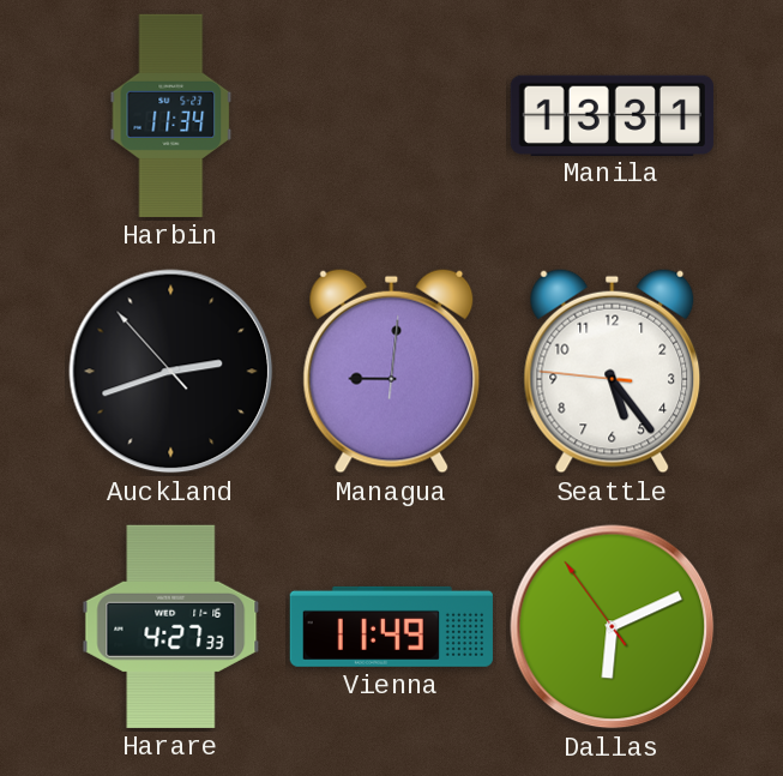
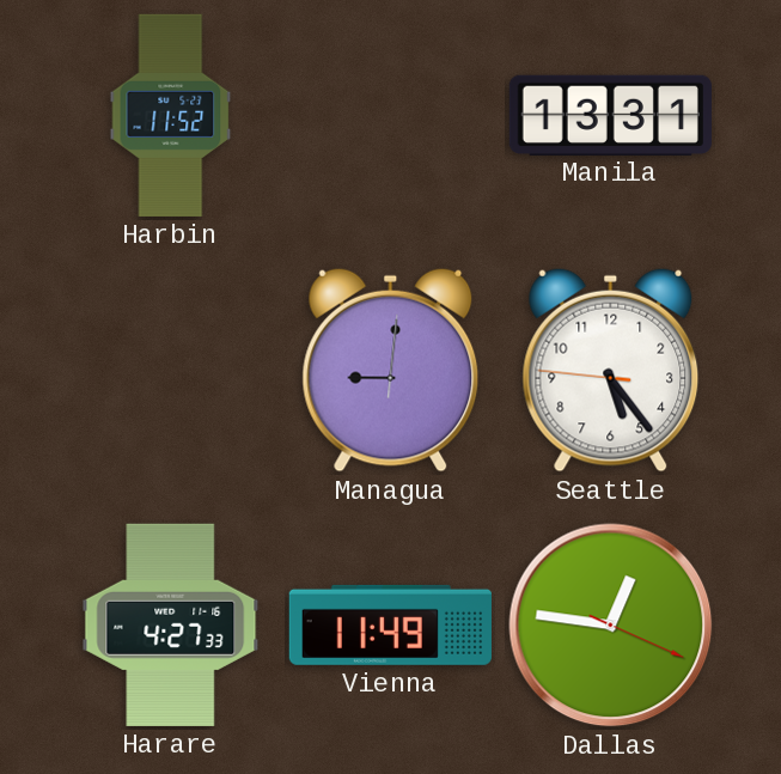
Harbin: 11:34 -> 11:52
Auckland: 2:41 -> none
Dallas: 6:10 -> 12:46
